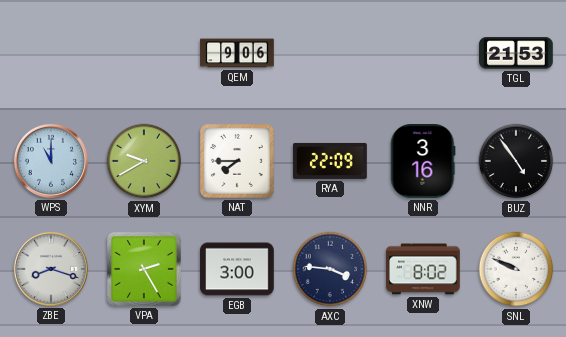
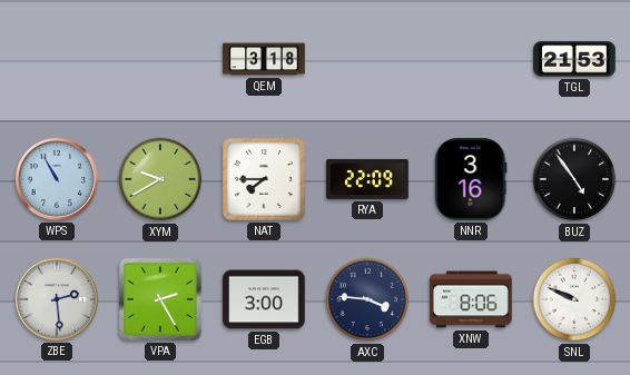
QEM: 9:06 -> 3:18
WPS: 11:00 -> 10:55
ZBE: 8:18 -> 2:29
XNW: 8:02 -> 8:06
